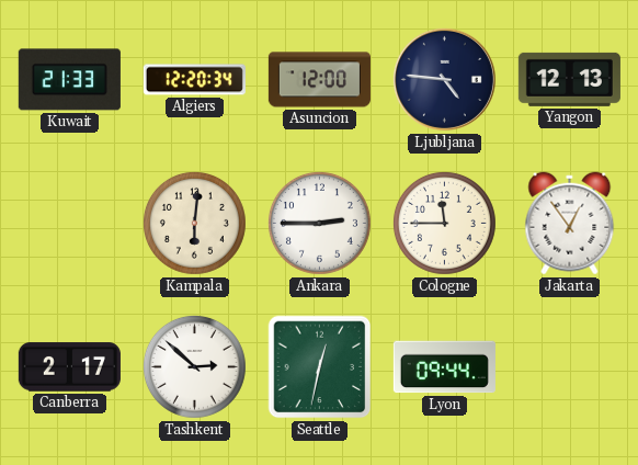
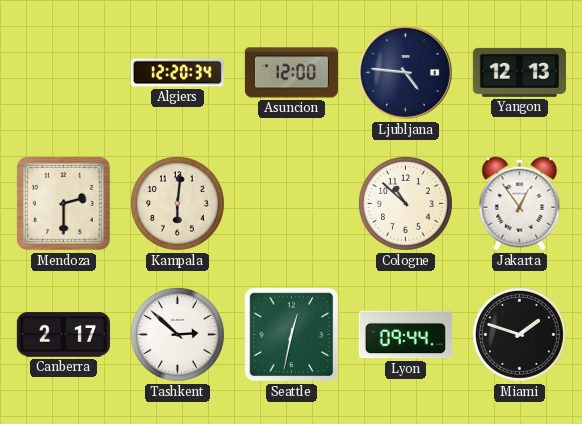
Kuwait: 21:33 -> none
Mendoza: none -> 2:30
Ankara: 2:45 -> none
Cologne: 11:45 -> 10:52
Miami: none -> 1:48
